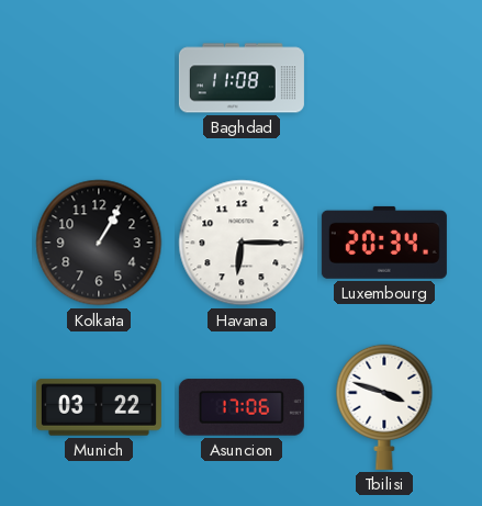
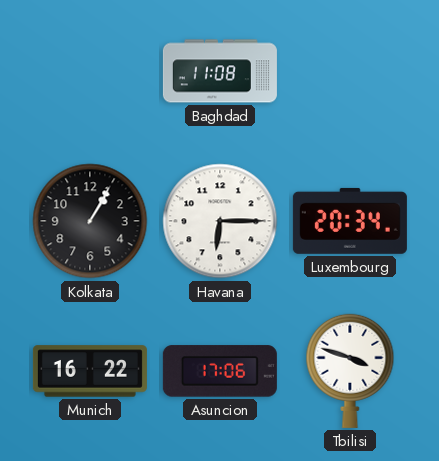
Munich: 03:22 -> 16:22
